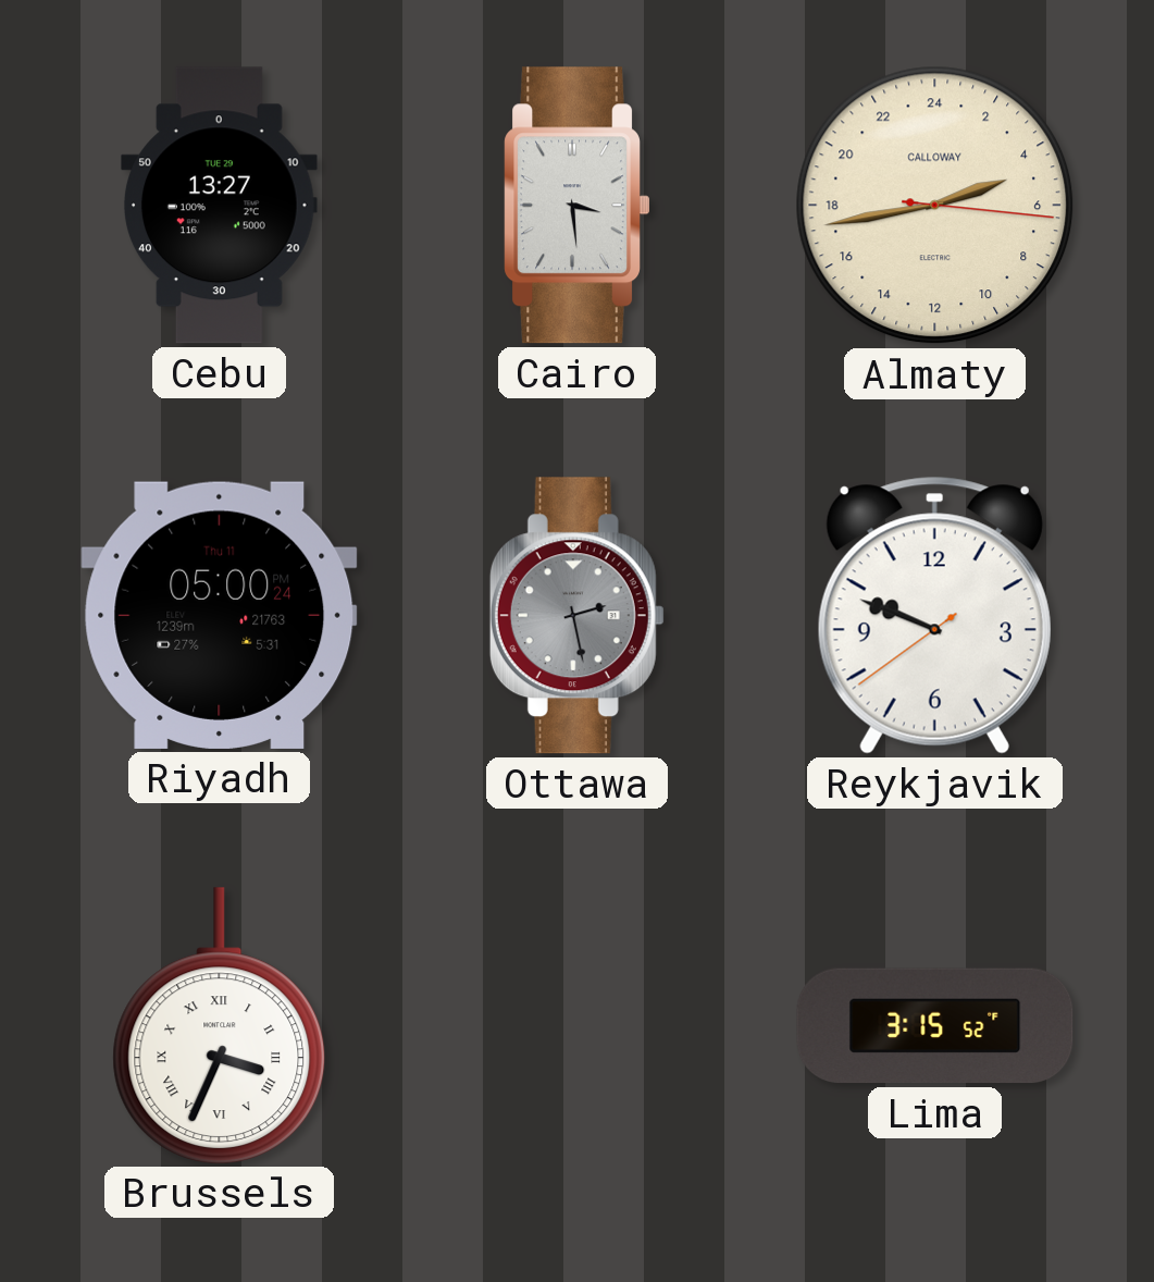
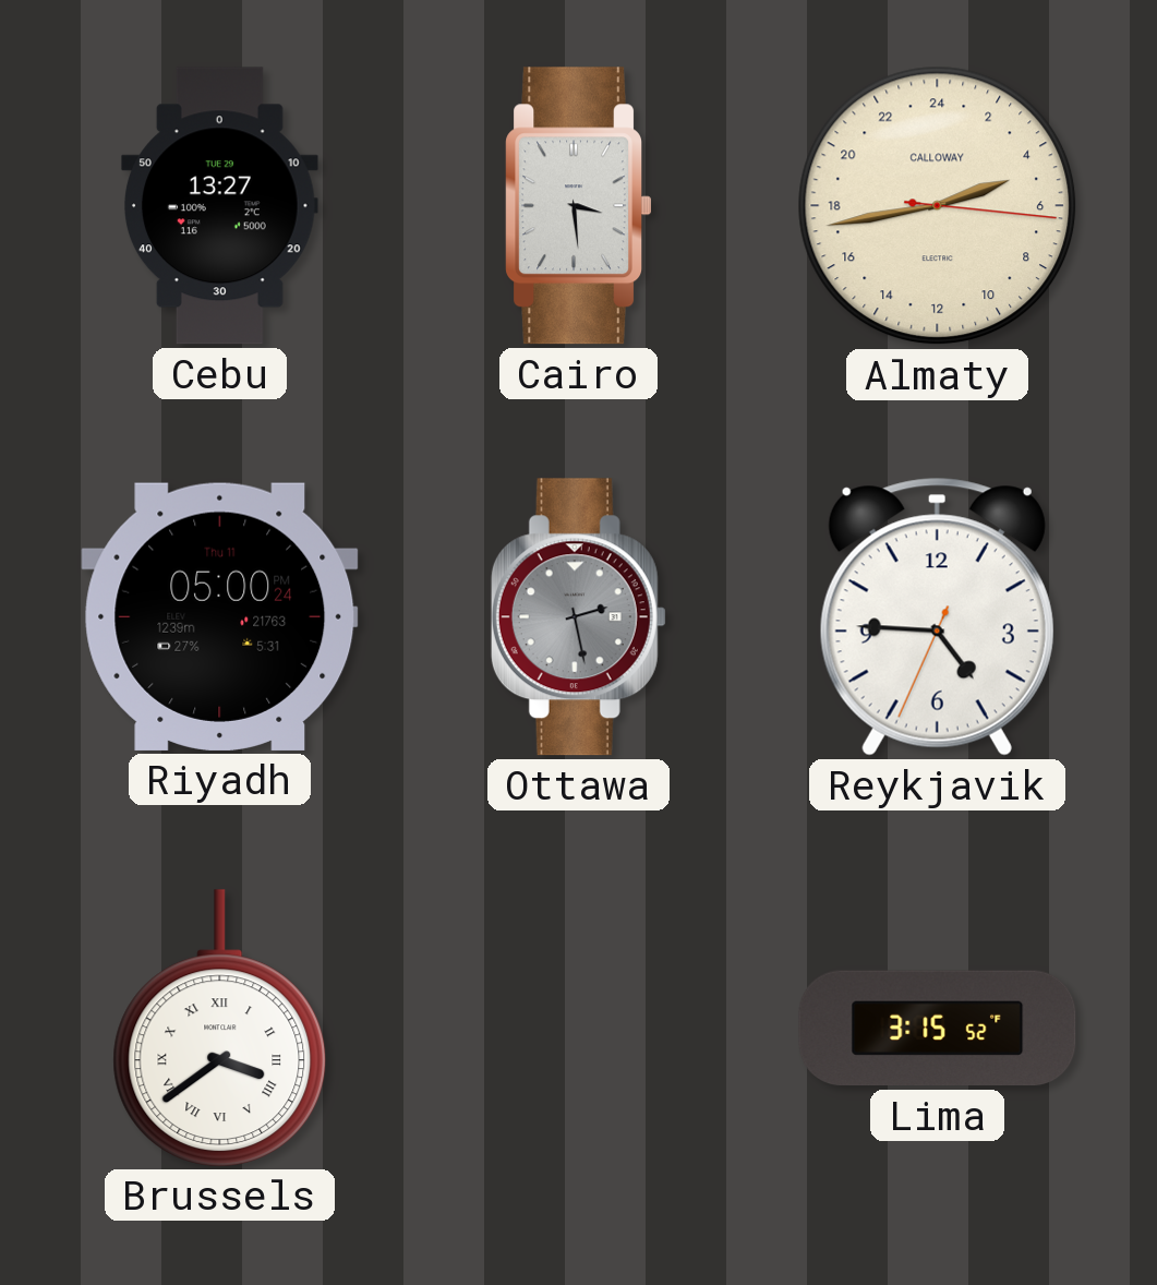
Reykjavik: 9:48 -> 4:45
Brussels: 3:34 -> 3:39
